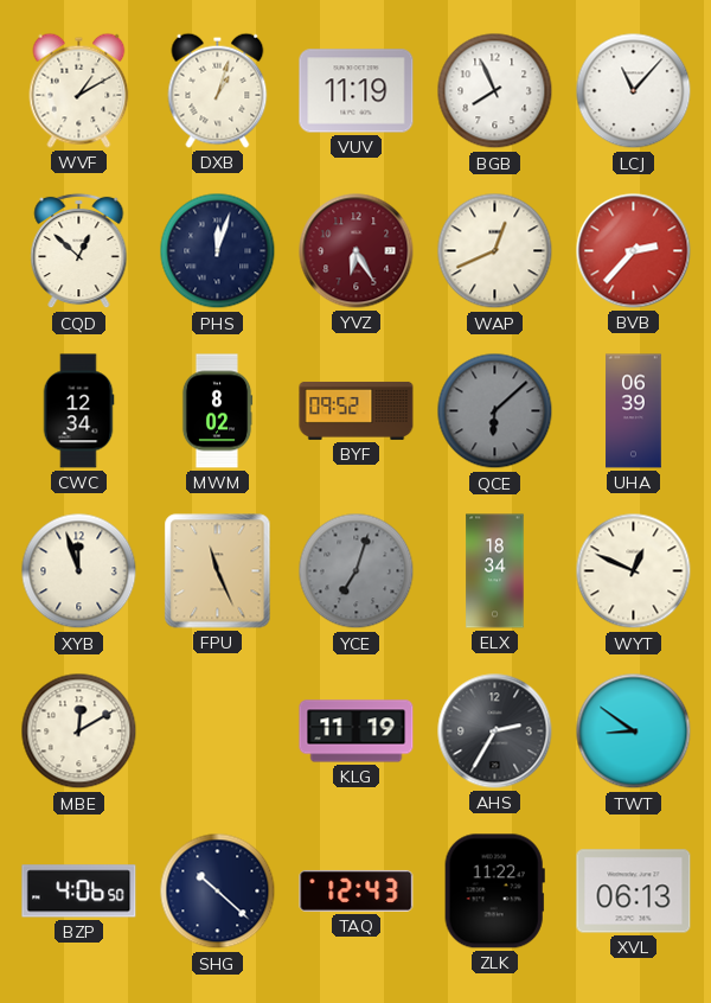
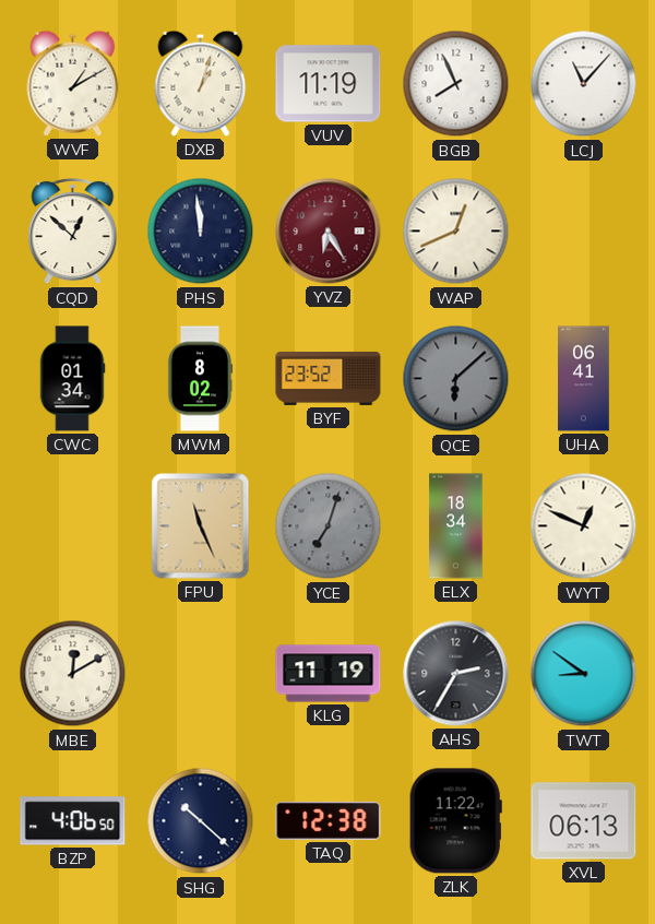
PHS: 12:03 -> 11:59
BVB: 2:37 -> none
CWC: 12:34 -> 01:34
BYF: 09:52 -> 23:52
UHA: 06:39 -> 06:41
XYB: 11:57 -> none
TAQ: 12:43 -> 12:38
